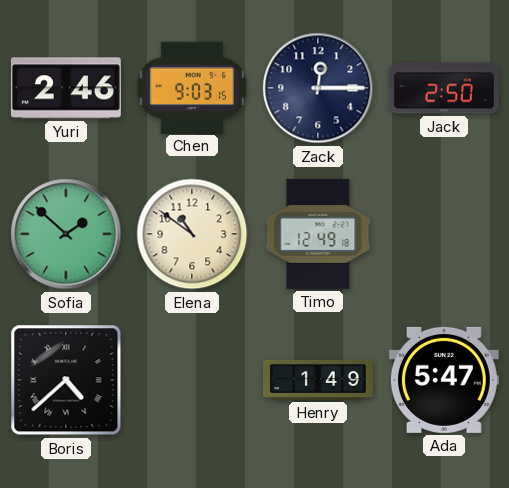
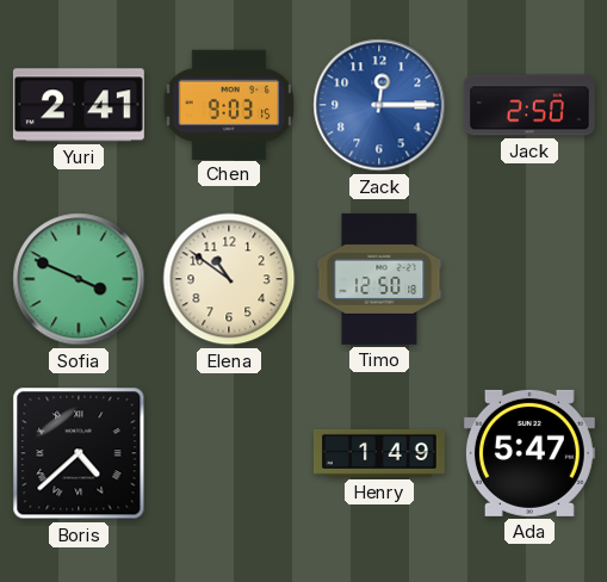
Yuri: 2:46 -> 2:41
Zack dial: navy -> blue
Sofia: 1:52 -> 3:49
Timo: 12:49 -> 12:50
